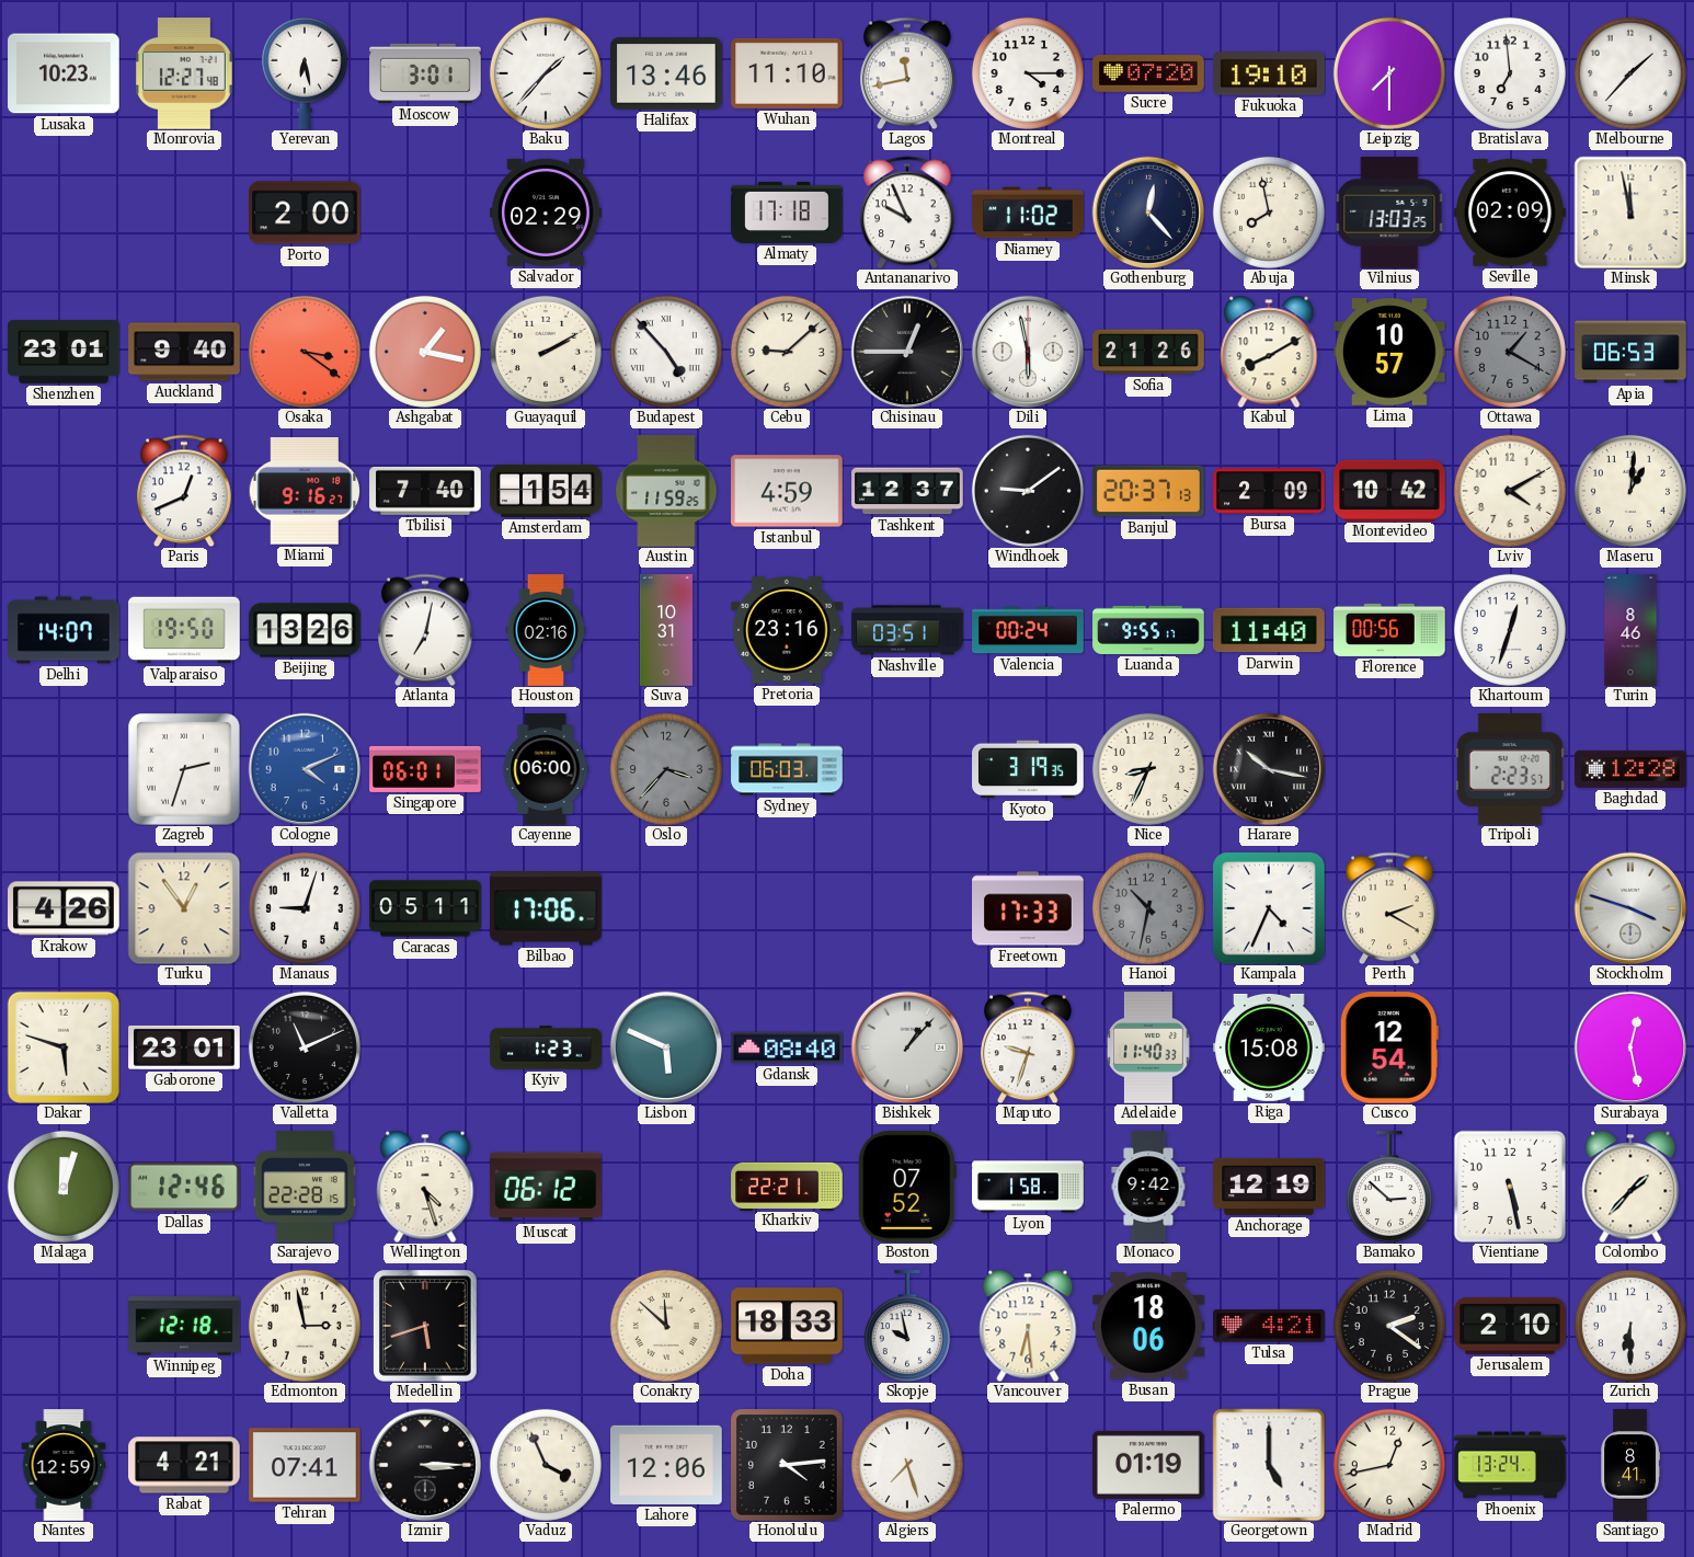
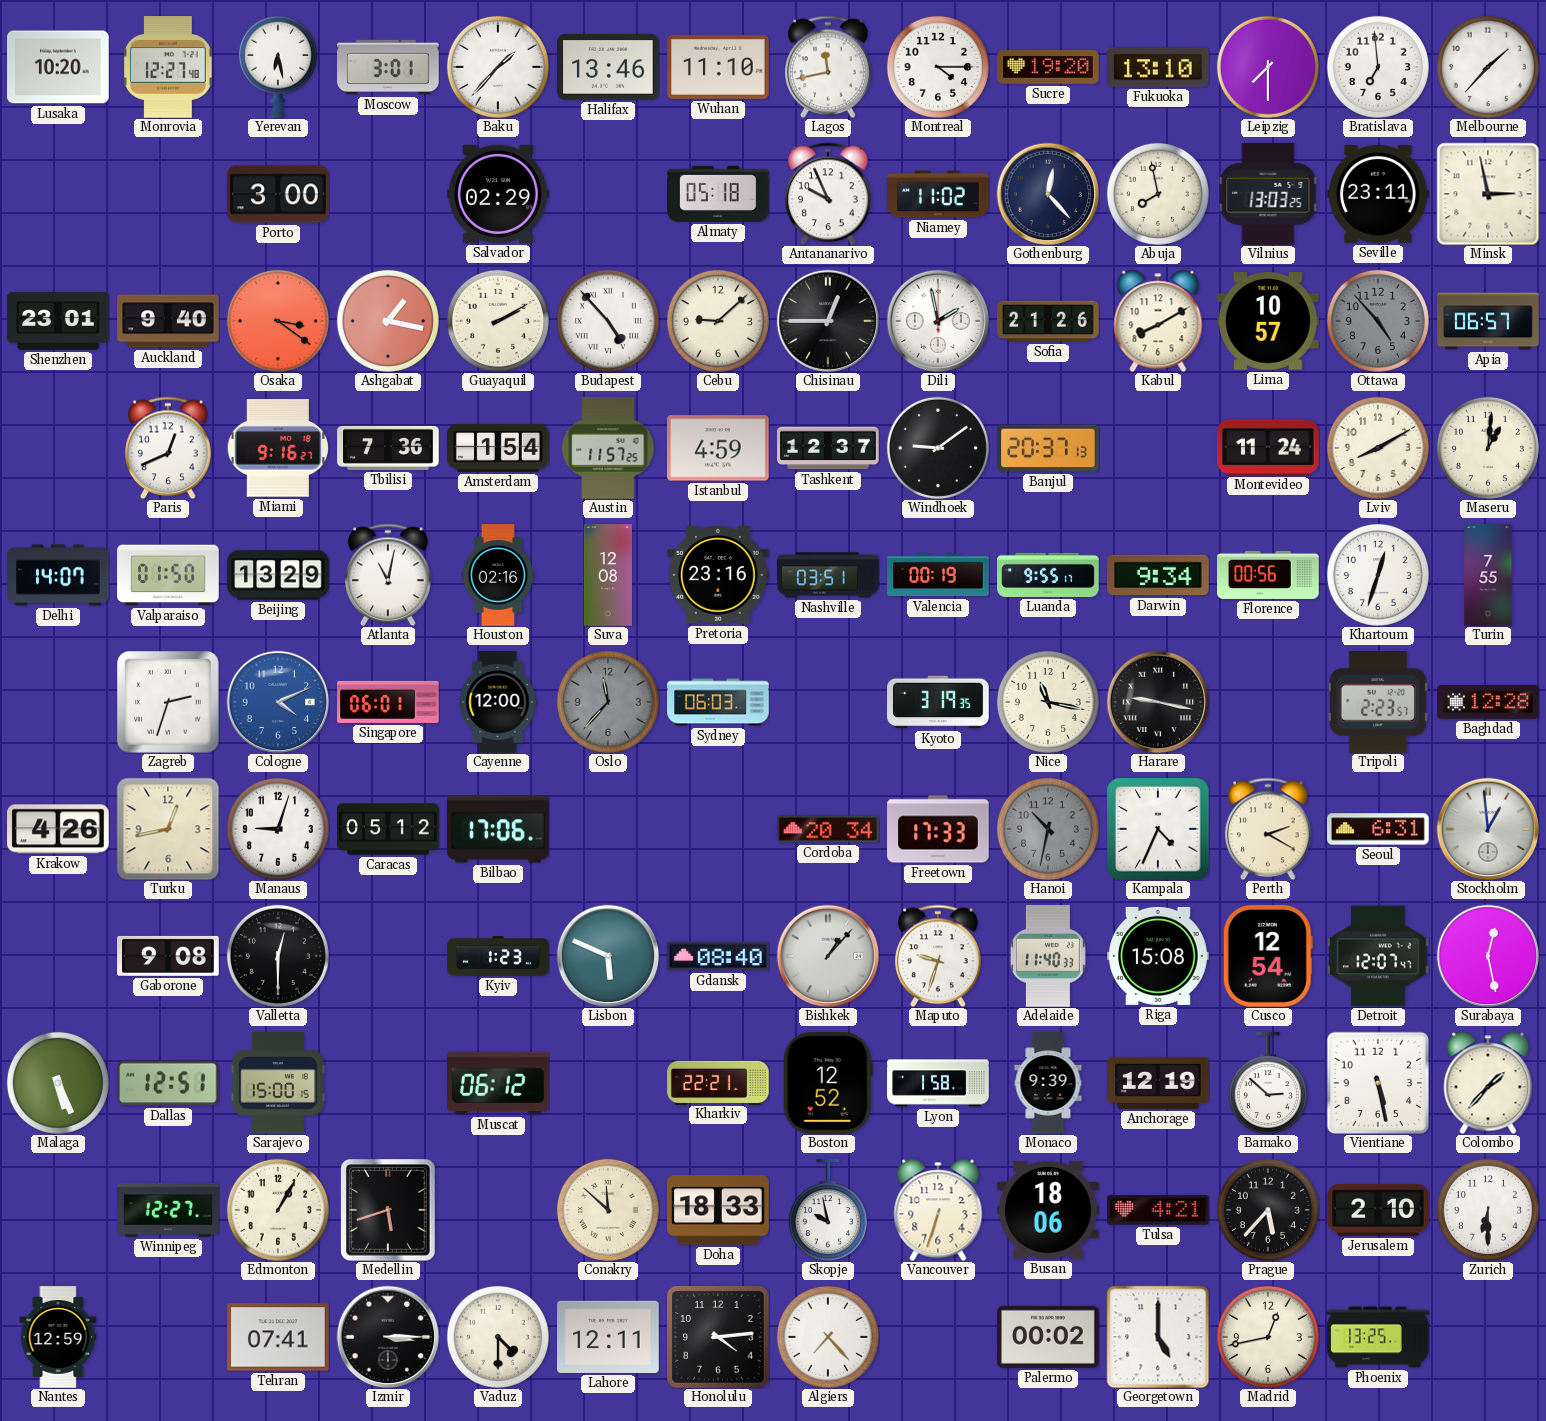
Lusaka: 10:23 -> 10:20
Sucre: 07:20 -> 19:20
Fukuoka: 19:10 -> 13:10
Porto: 2:00 -> 3:00
Almaty: 17:18 -> 05:18
Seville: 02:09 -> 23:11
Minsk: 11:58 -> 2:58
Dili: 5:58 -> 1:58
Ottawa: 1:20 -> 4:53
Apia: 06:53 -> 06:57
Tbilisi: 7:40 -> 7:36
Austin: 11:59 -> 11:57
Bursa: 2:09 -> none
Montevideo: 10:42 -> 11:24
Lviv: 4:10 -> 8:10
Valparaiso: 19:50 -> 01:50
Beijing: 13:26 -> 13:29
Atlanta: 7:02 -> 11:02
Suva: 10:31 -> 12:08
Valencia: 00:24 -> 00:19
Darwin: 11:40 -> 9:34
Turin: 8:46 -> 7:55
Cayenne: 06:00 -> 12:00
Oslo: 3:37 -> 11:37
Nice: 8:34 -> 11:17
Harare: 10:17 -> 9:17
Turku: 12:54 -> 12:43
Caracas: 05:11 -> 05:12
Cordoba: none -> 20:34
Seoul: none -> 6:31
Stockholm: 3:48 -> 12:59
Dakar: 5:48 -> none
Gaborone: 23:01 -> 9:08
Valletta: 11:11 -> 12:30
Detroit: none -> 12:07
Malaga: 12:03 -> 5:26
Dallas: 12:46 -> 12:51
Sarajevo: 22:28 -> 15:00
Wellington: 4:27 -> none
Boston: 07:52 -> 12:52
Monaco: 9:42 -> 9:39
Winnipeg: 12:18 -> 12:27
Edmonton: 2:58 -> 1:05
Vancouver: 6:29 -> 6:33
Prague: 2:21 -> 5:37
Rabat: 4:21 -> none
Vaduz: 3:56 -> 4:30
Lahore: 12:06 -> 12:11
Algiers: 7:27 -> 7:23
Palermo: 01:19 -> 00:02
Phoenix: 13:24 -> 13:25
Santiago: 8:41 -> none
